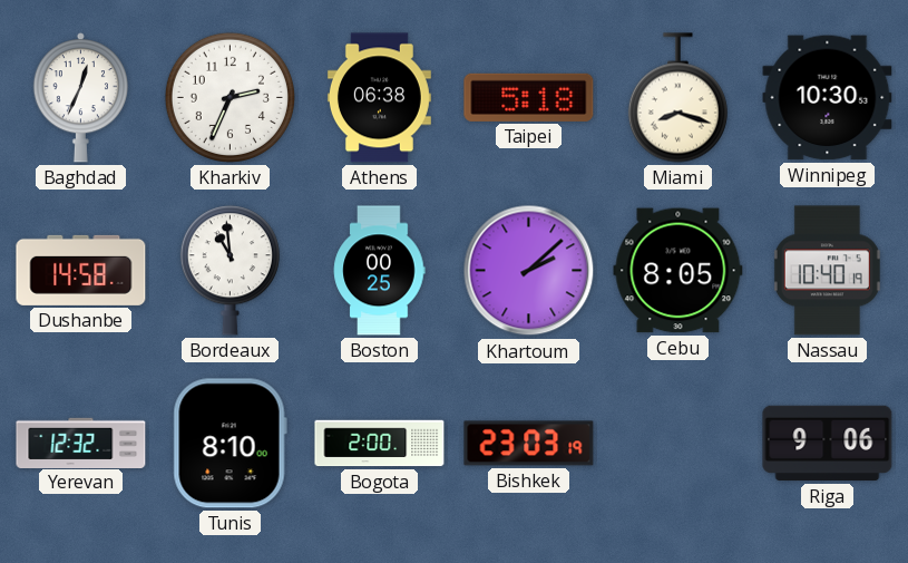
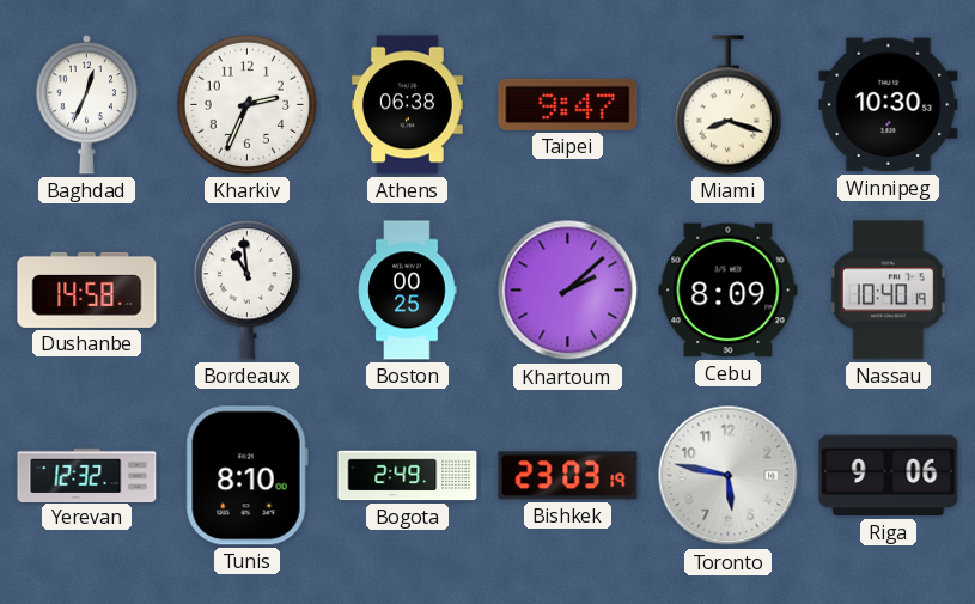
Taipei: 5:18 -> 9:47
Cebu: 8:05 -> 8:09
Bogota: 2:00 -> 2:49
Toronto: none -> 5:47
